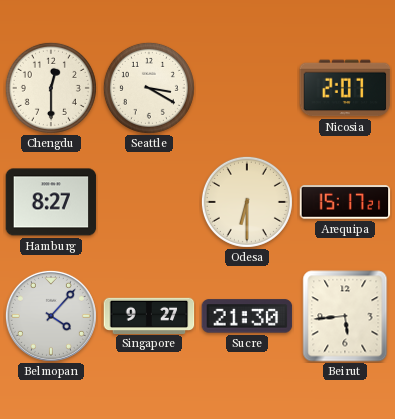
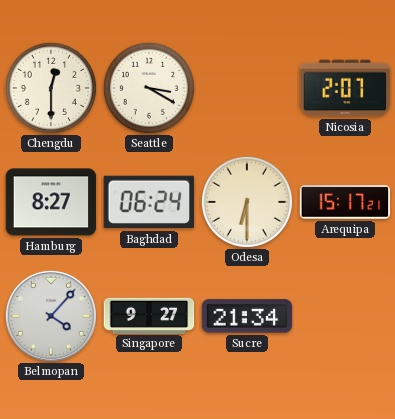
Baghdad: none -> 06:24
Sucre: 21:30 -> 21:34
Beirut: 5:44 -> none
